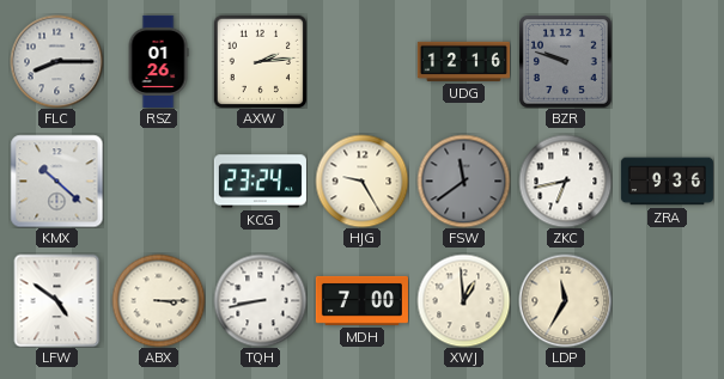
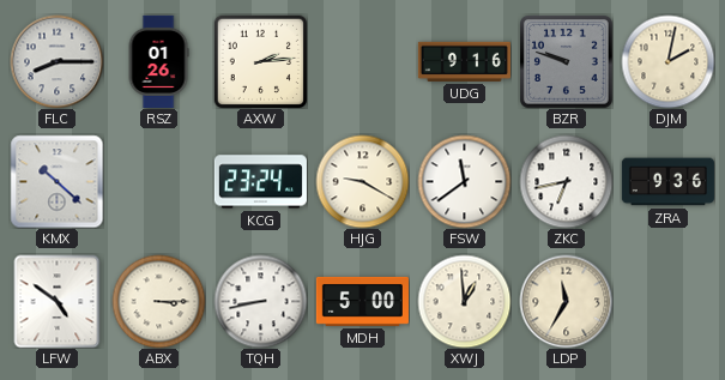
UDG: 12:16 -> 9:16
DJM: none -> 2:02
HJG: 9:25 -> 9:20
FSW dial: grey -> white
MDH: 7:00 -> 5:00
